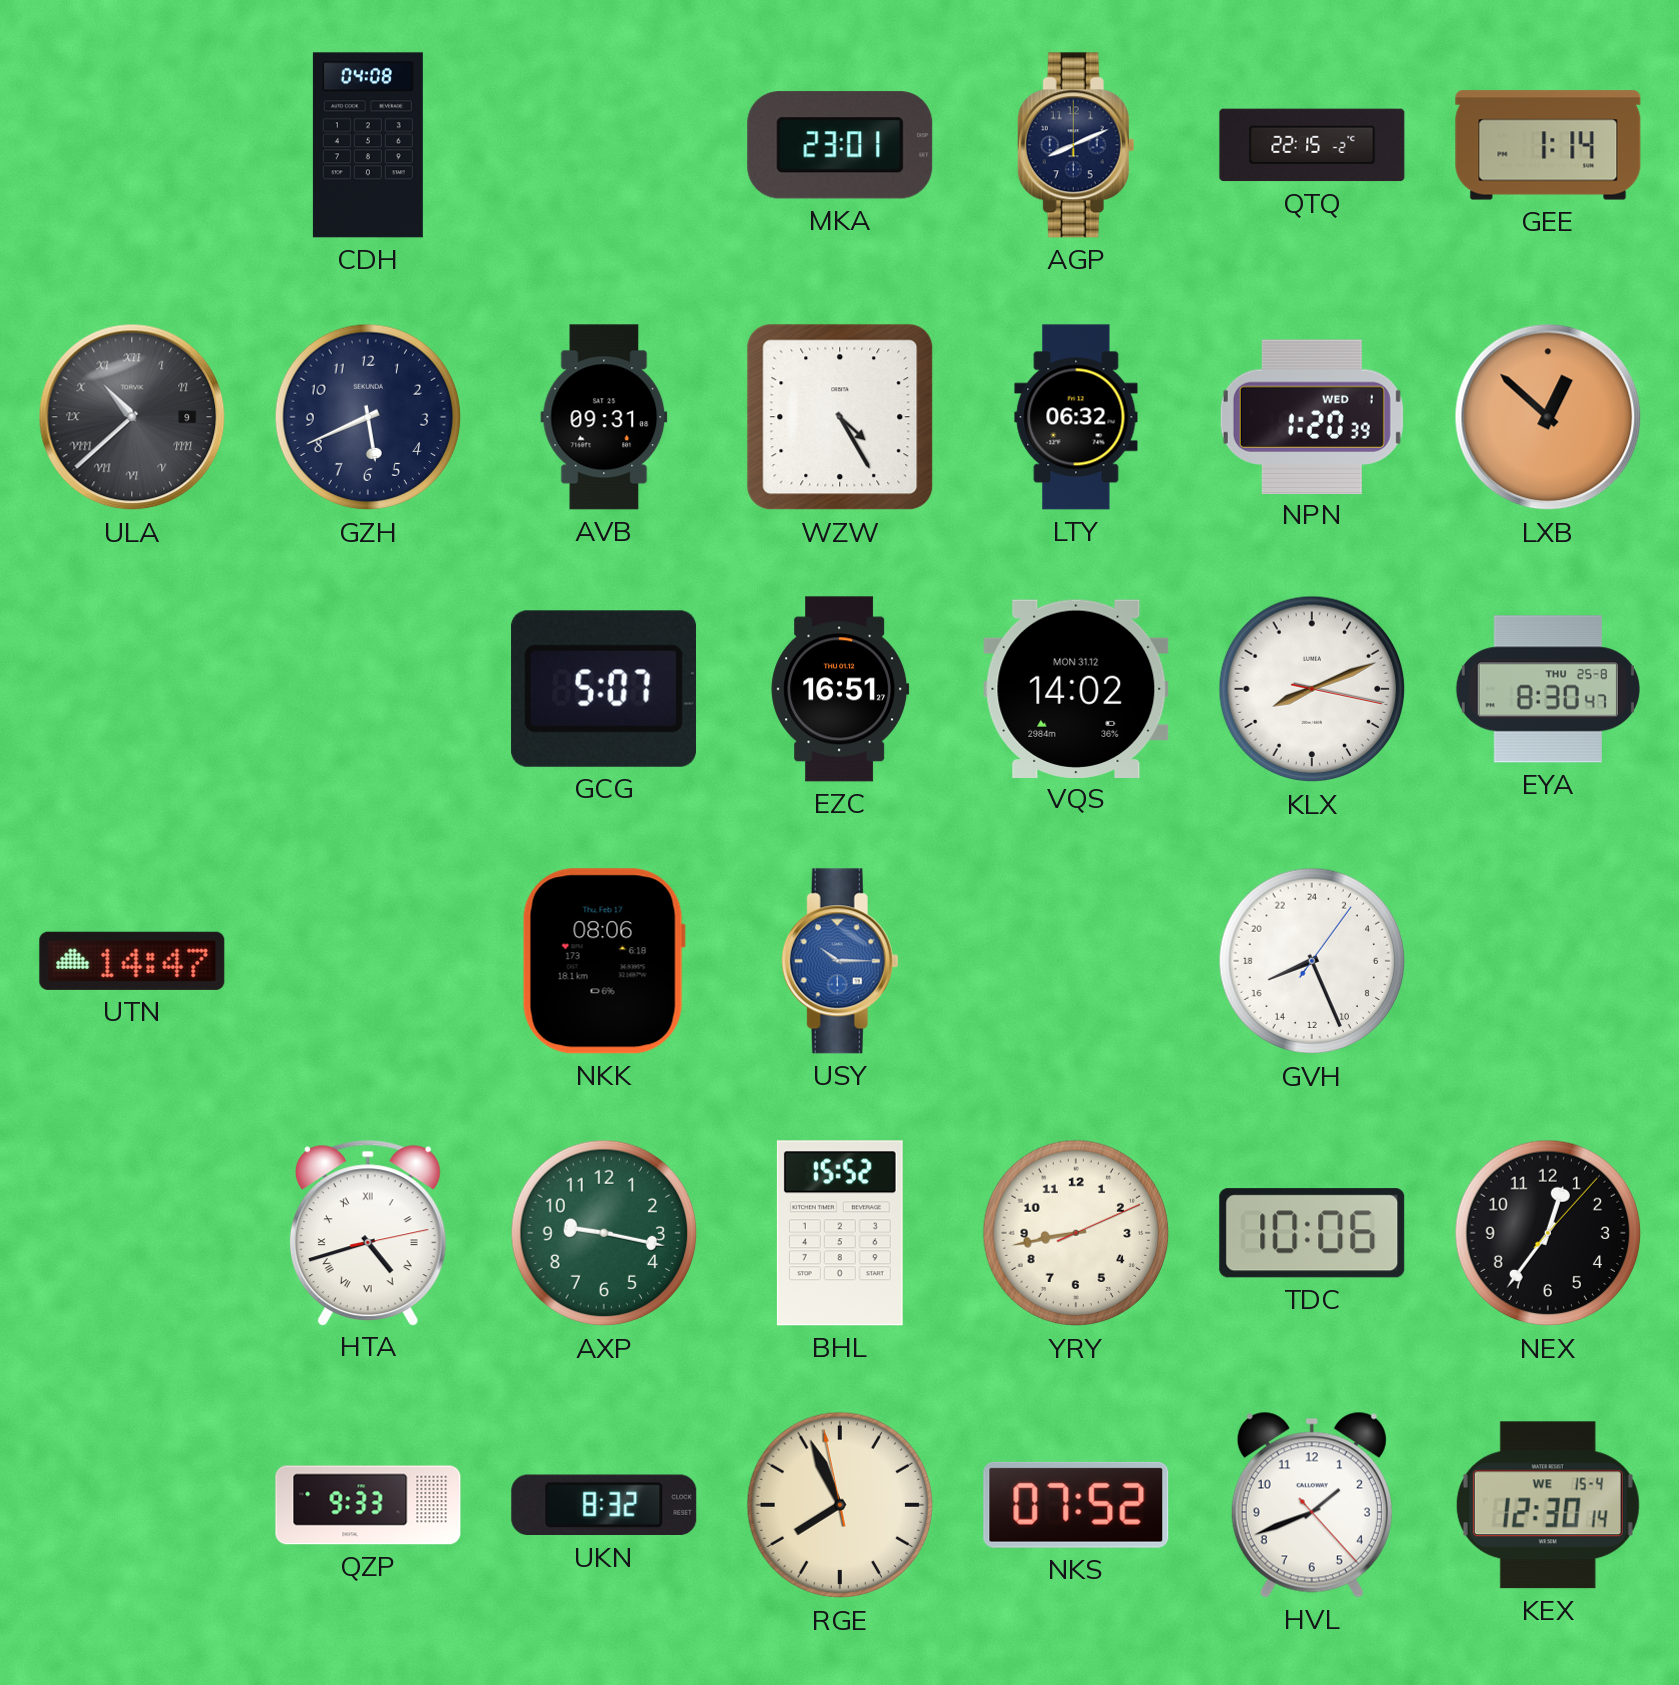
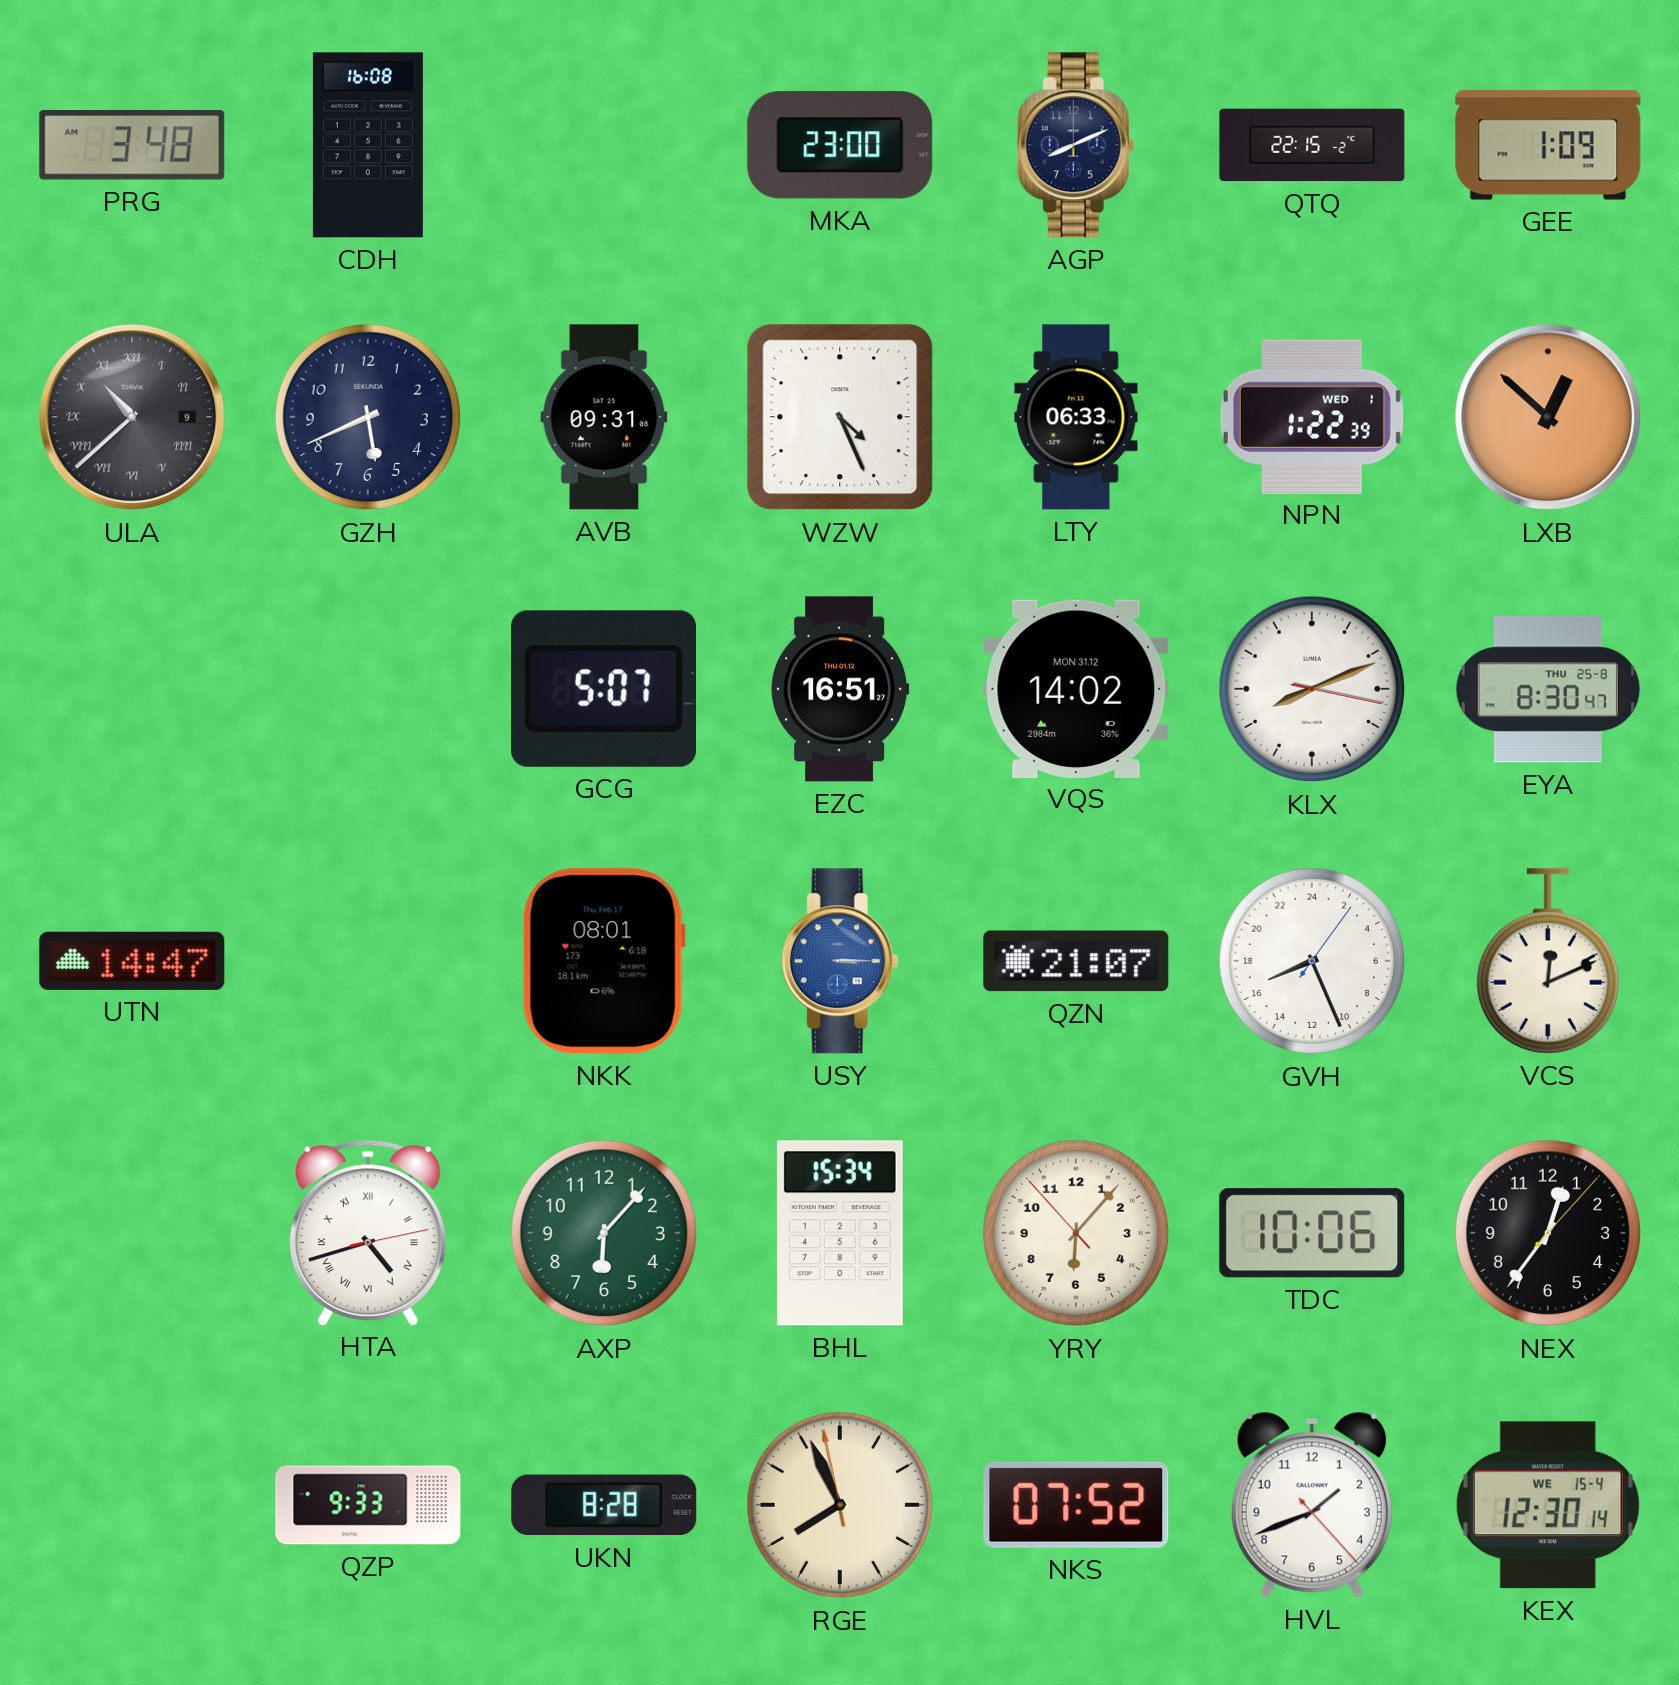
PRG: none -> 3:48
CDH: 04:08 -> 16:08
MKA: 23:01 -> 23:00
GEE: 1:14 -> 1:09
WZW: 4:25 -> 4:26
LTY: 06:32 -> 06:33
NPN: 1:20 -> 1:22
NKK: 08:06 -> 08:01
USY: 10:15 -> 3:15
QZN: none -> 21:07
VCS: none -> 12:11
AXP: 9:17 -> 6:07
BHL: 15:52 -> 15:34
YRY: 8:43 -> 6:06
UKN: 8:32 -> 8:28
